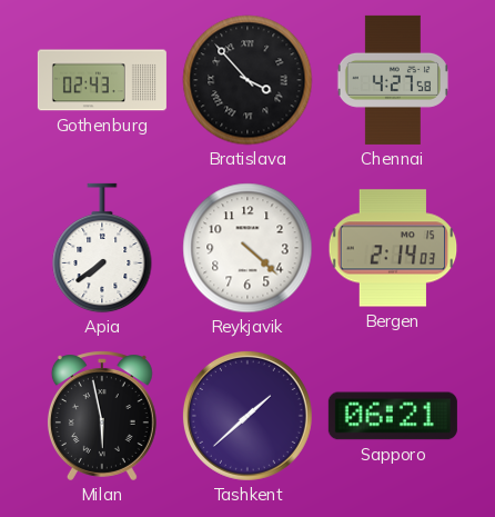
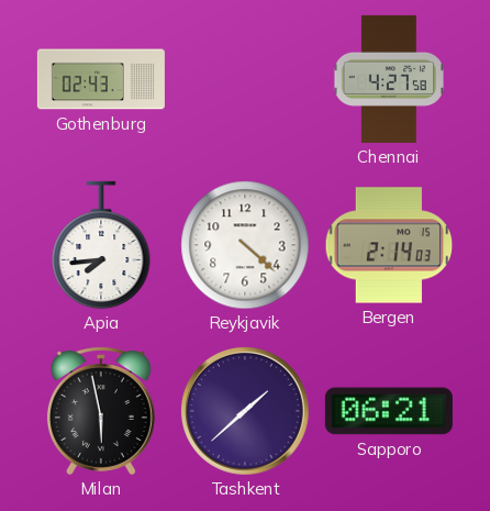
Bratislava: 3:53 -> none
Apia: 7:39 -> 7:44
